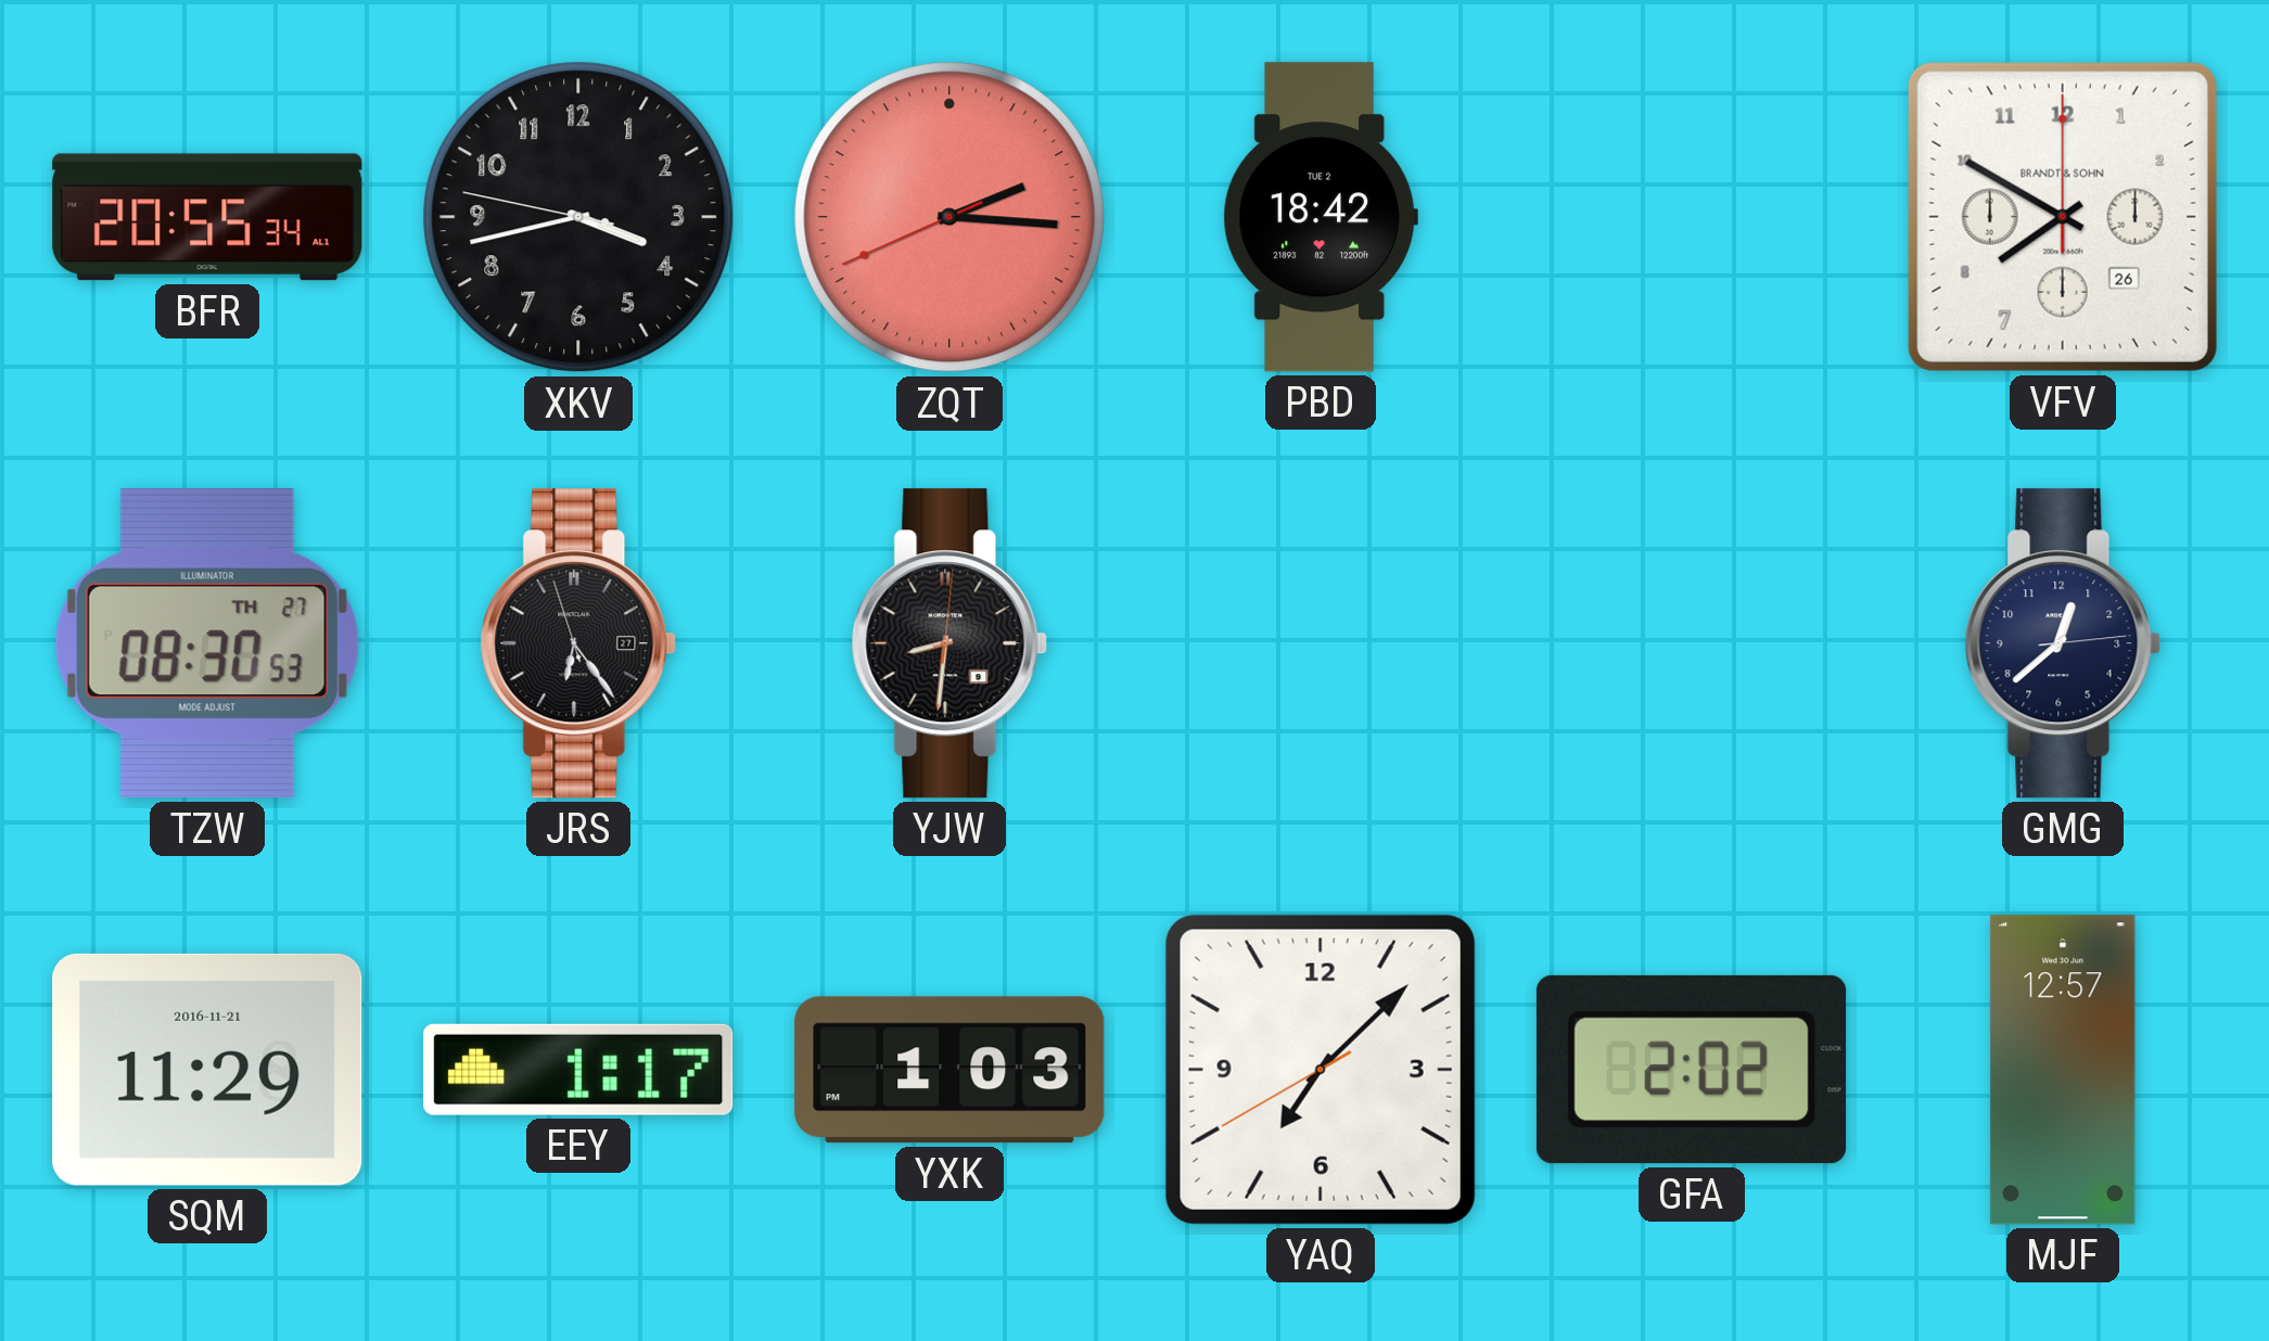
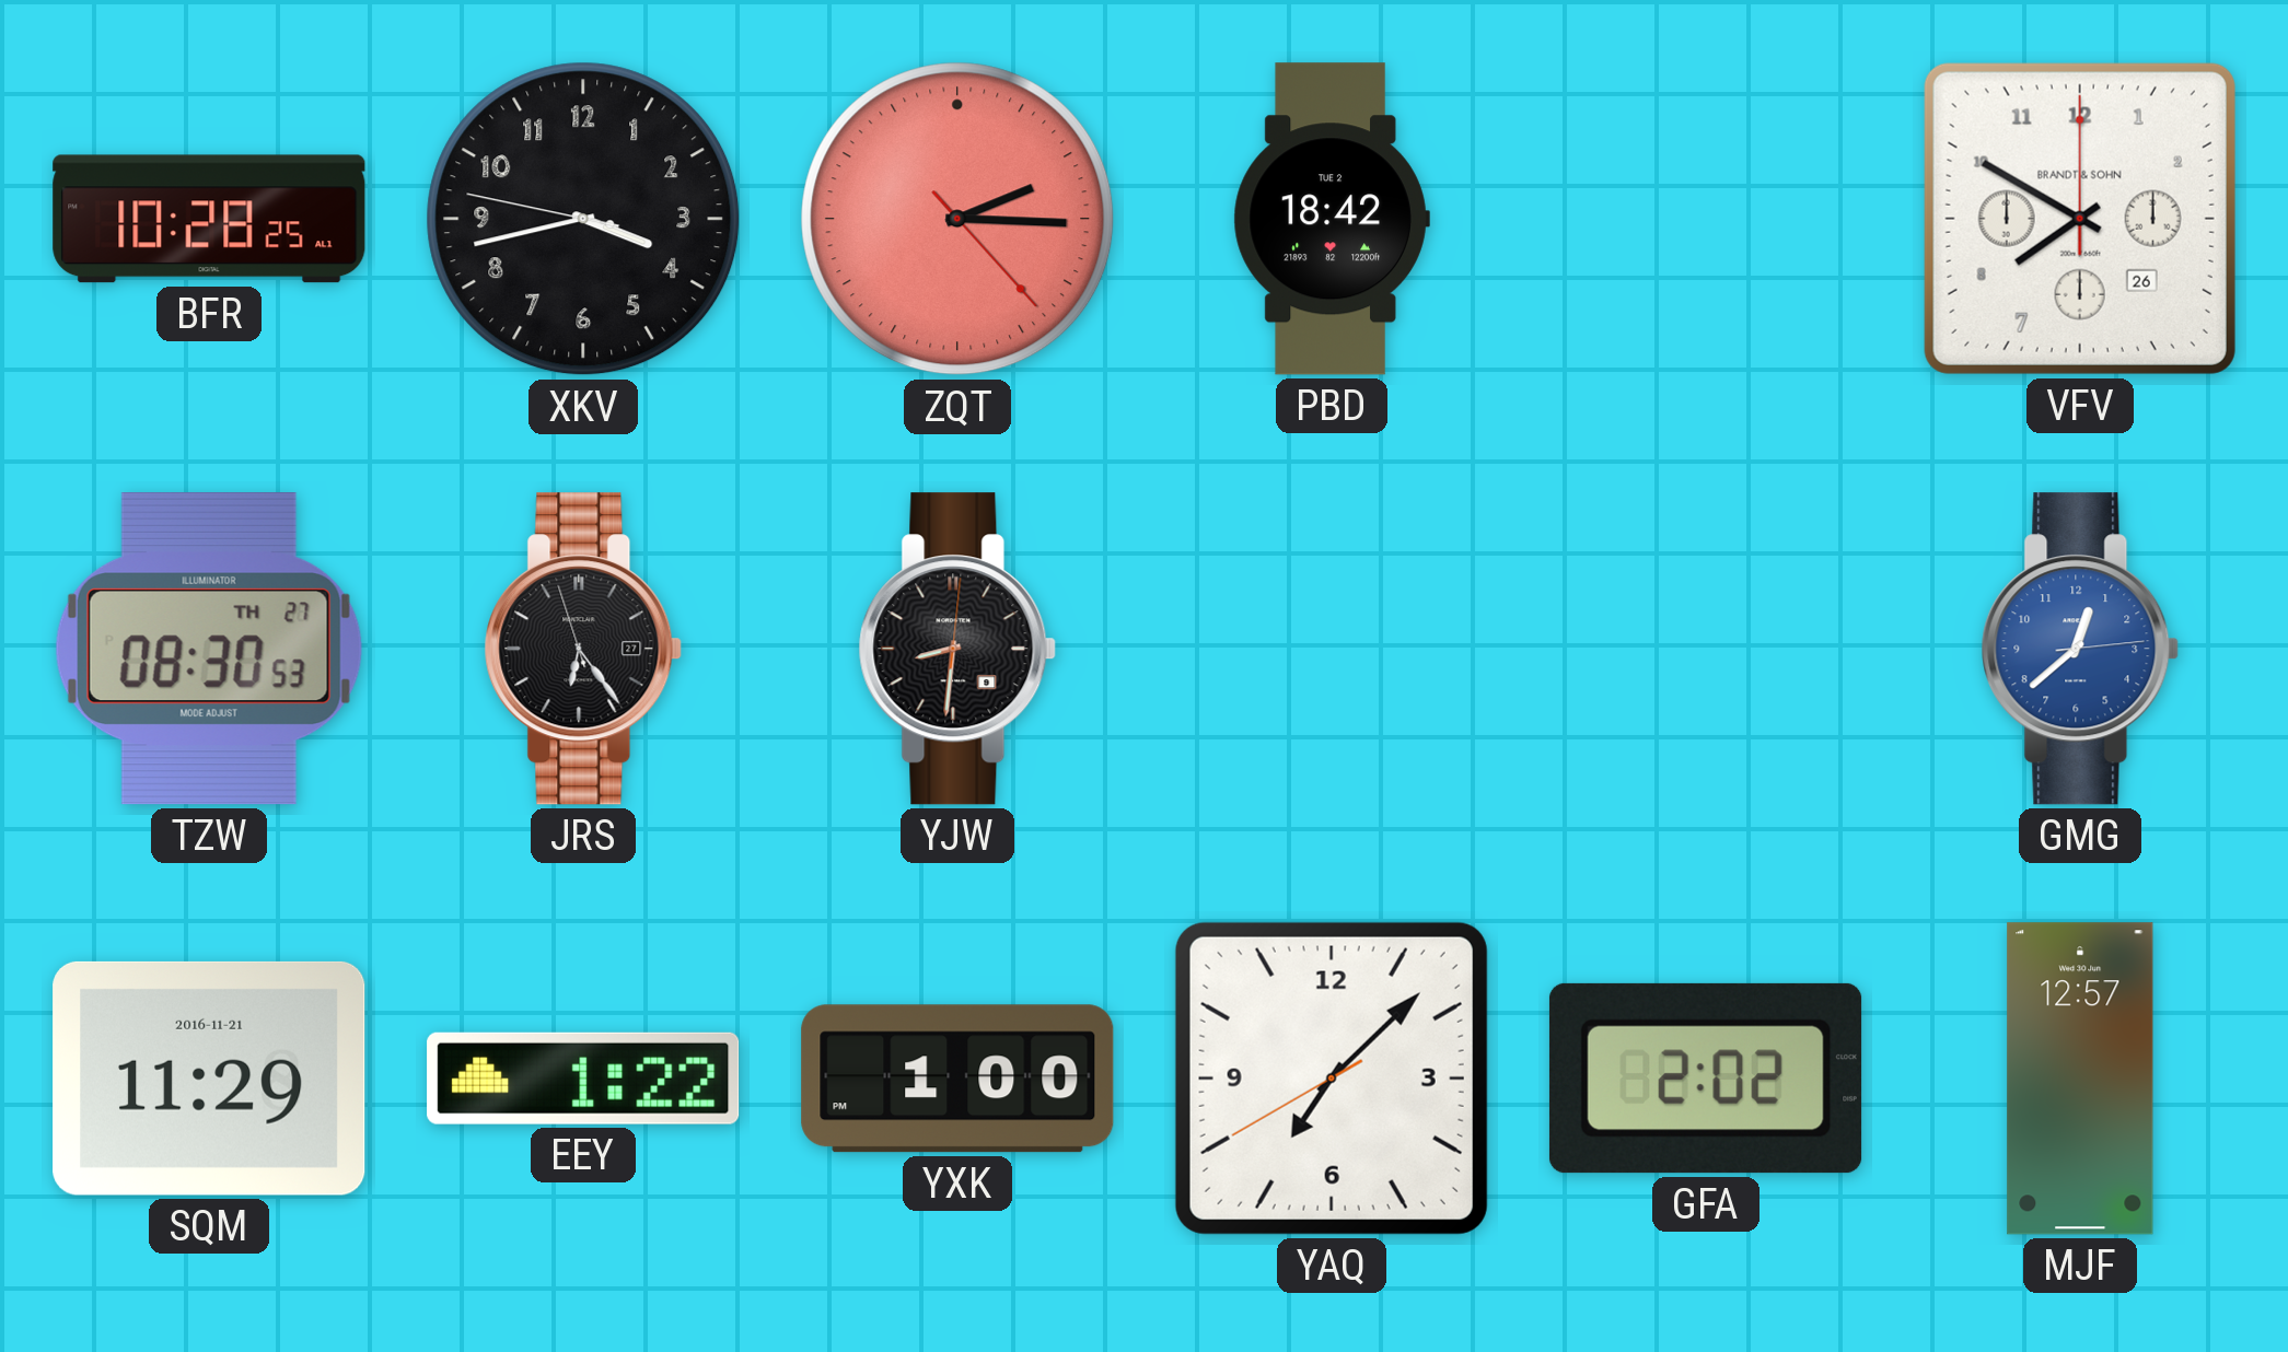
BFR: 20:55 -> 10:28
ZQT: 2:15:41 -> 2:15:23
GMG dial: navy -> blue
EEY: 1:17 -> 1:22
YXK: 1:03 -> 1:00
